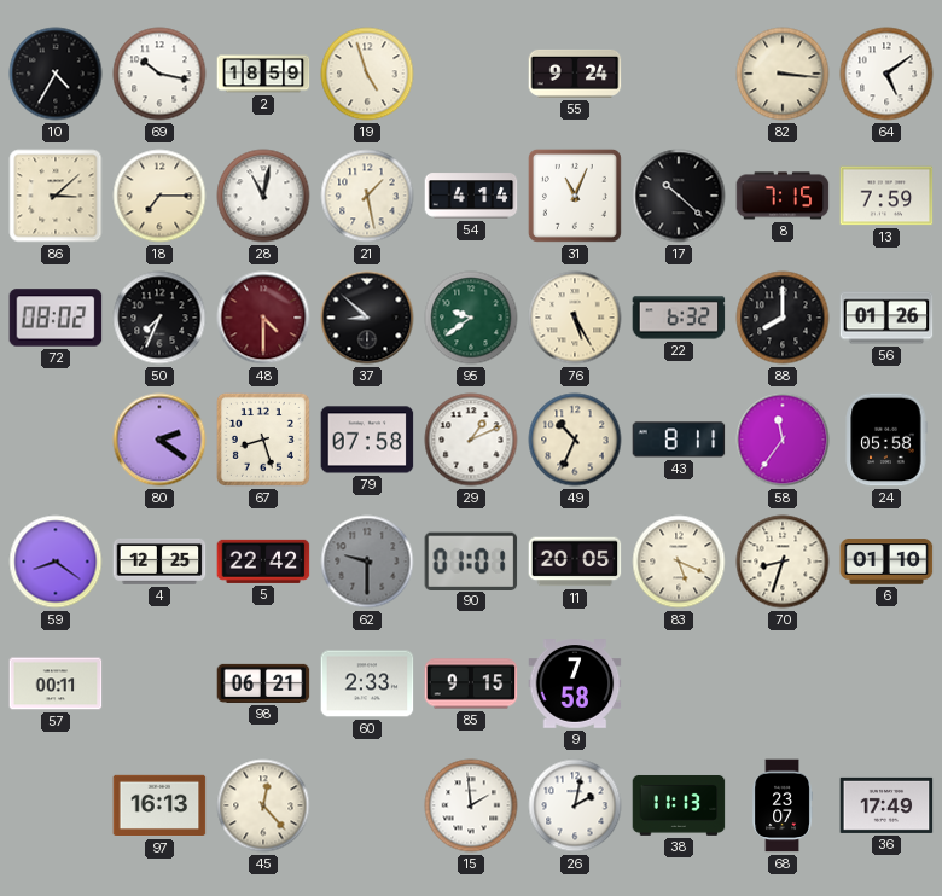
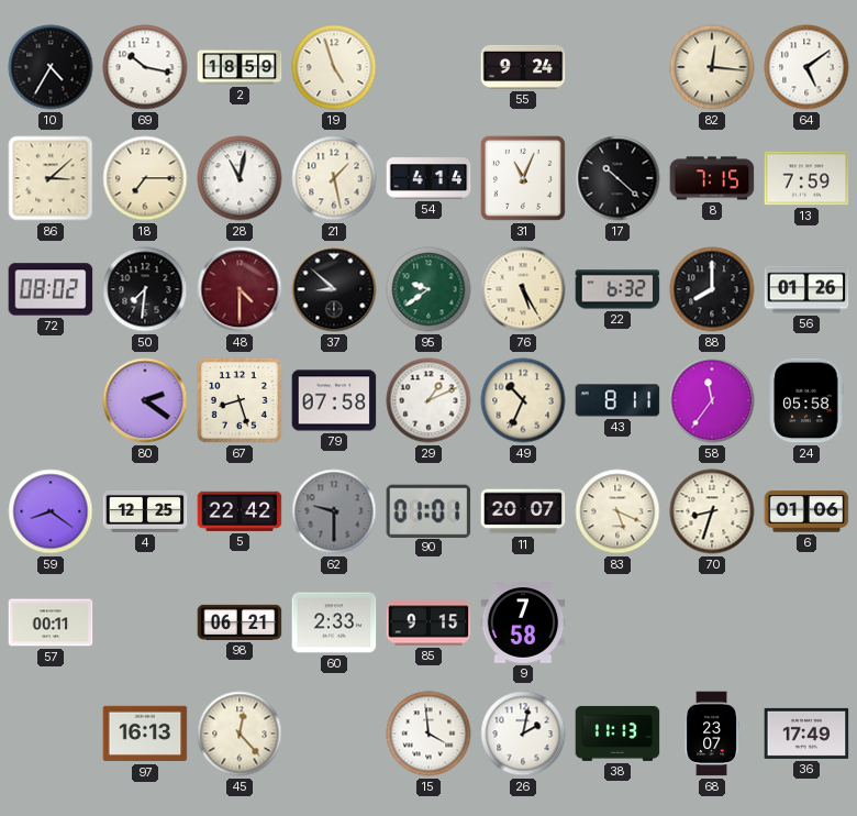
82: 3:16 -> 12:16
50: 7:34 -> 7:31
11: 20:05 -> 20:07
6: 01:10 -> 01:06
15: 1:59 -> 3:59
